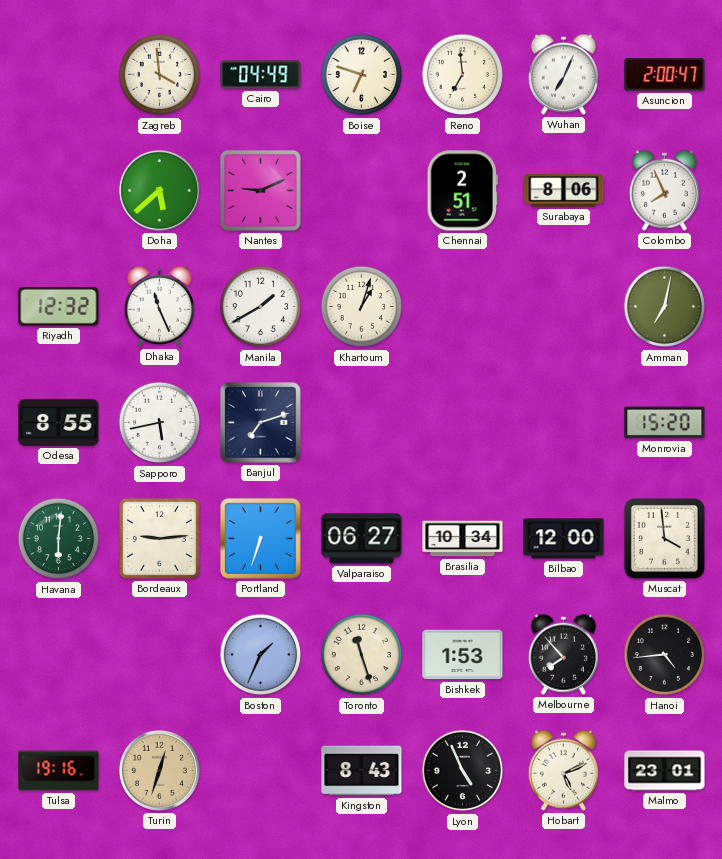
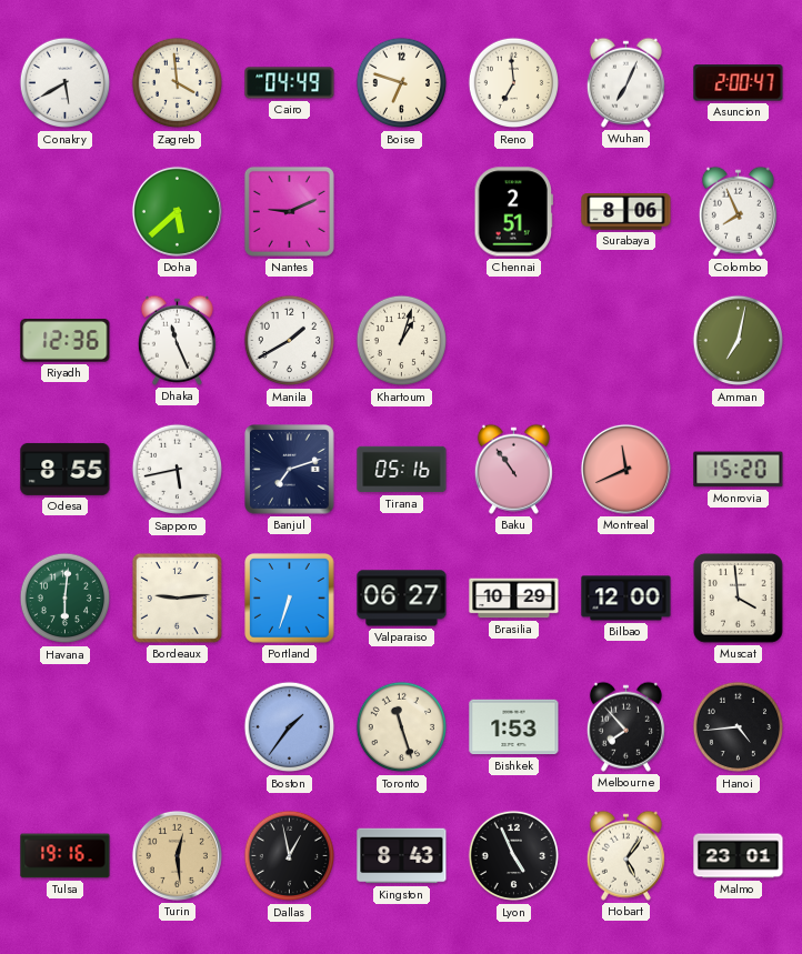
Conakry: none -> 5:40
Riyadh: 12:32 -> 12:36
Tirana: none -> 05:16
Baku: none -> 10:54
Montreal: none -> 11:41
Brasilia: 10:34 -> 10:29
Boston: 1:34 -> 1:36
Turin: 12:33 -> 12:29
Dallas: none -> 12:58
Hobart: 5:11 -> 5:06
